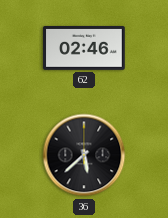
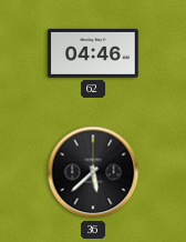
62: 02:46 -> 04:46
